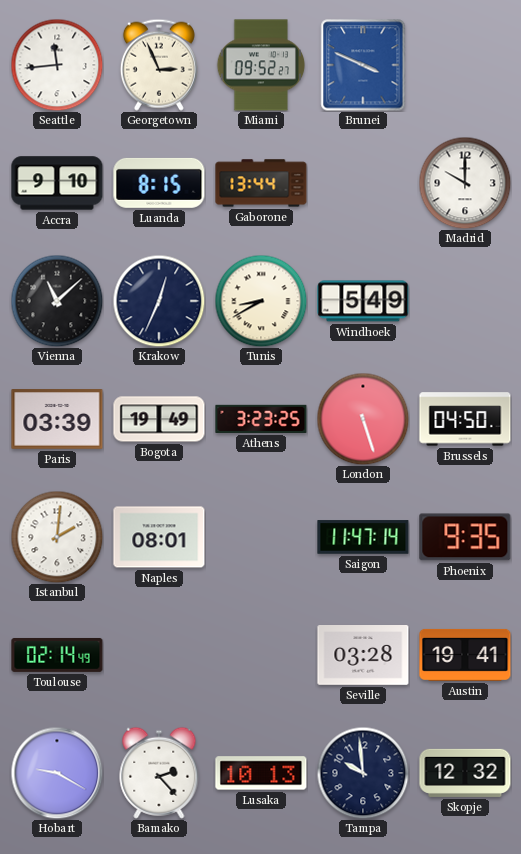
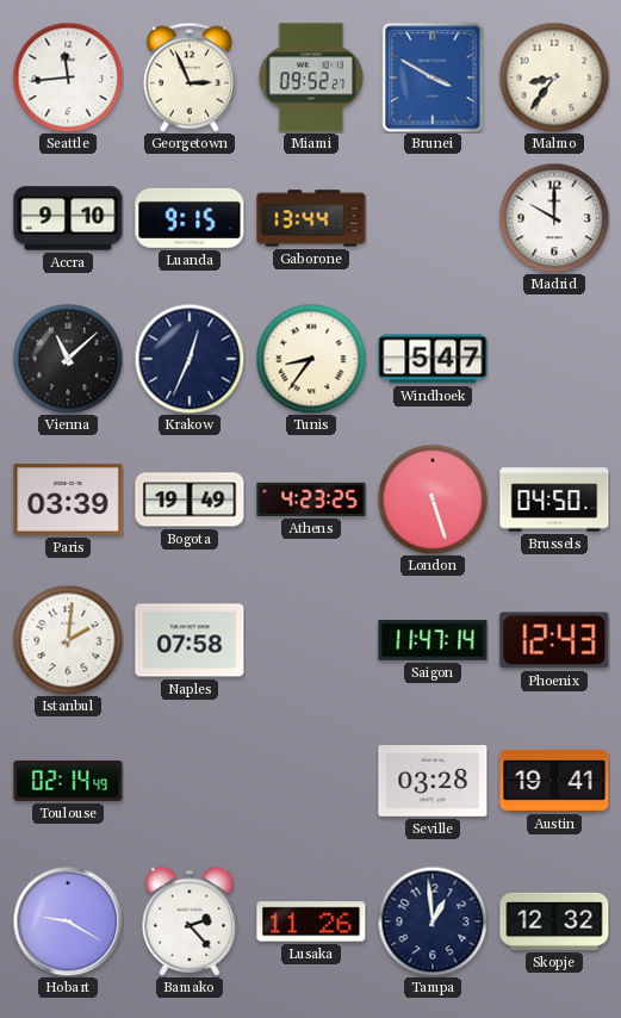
Brunei: 3:49 -> 3:50
Malmo: none -> 8:36
Luanda: 8:15 -> 9:15
Tunis: 8:40 -> 8:36
Windhoek: 5:49 -> 5:47
Athens: 3:23 -> 4:23
Naples: 08:01 -> 07:58
Phoenix: 9:35 -> 12:43
Lusaka: 10:13 -> 11:26
Tampa: 9:59 -> 12:59
